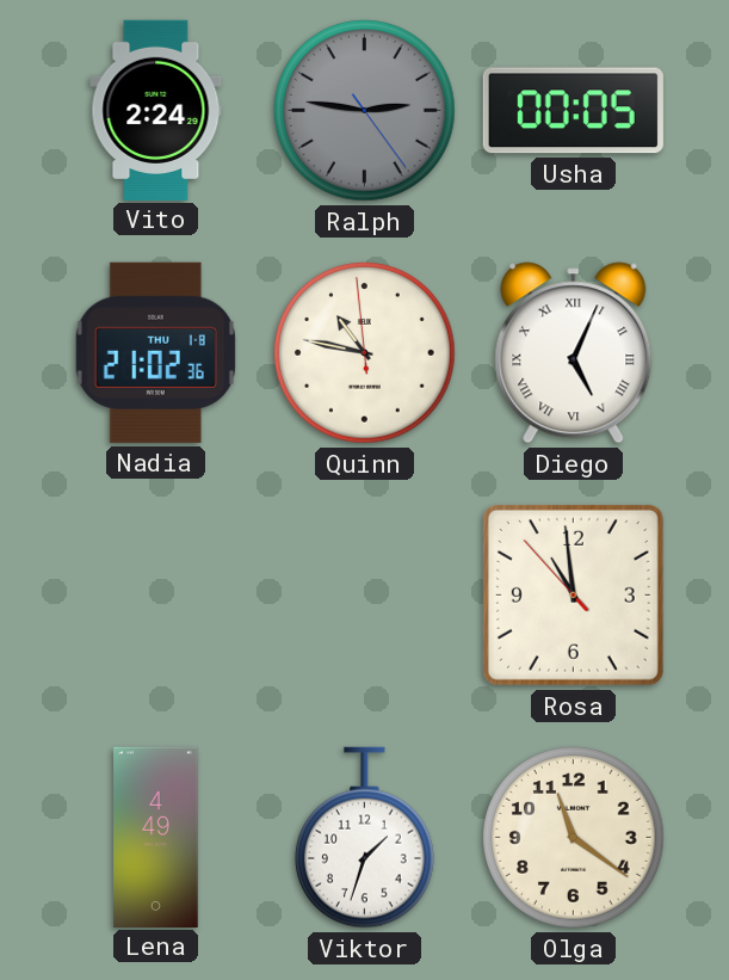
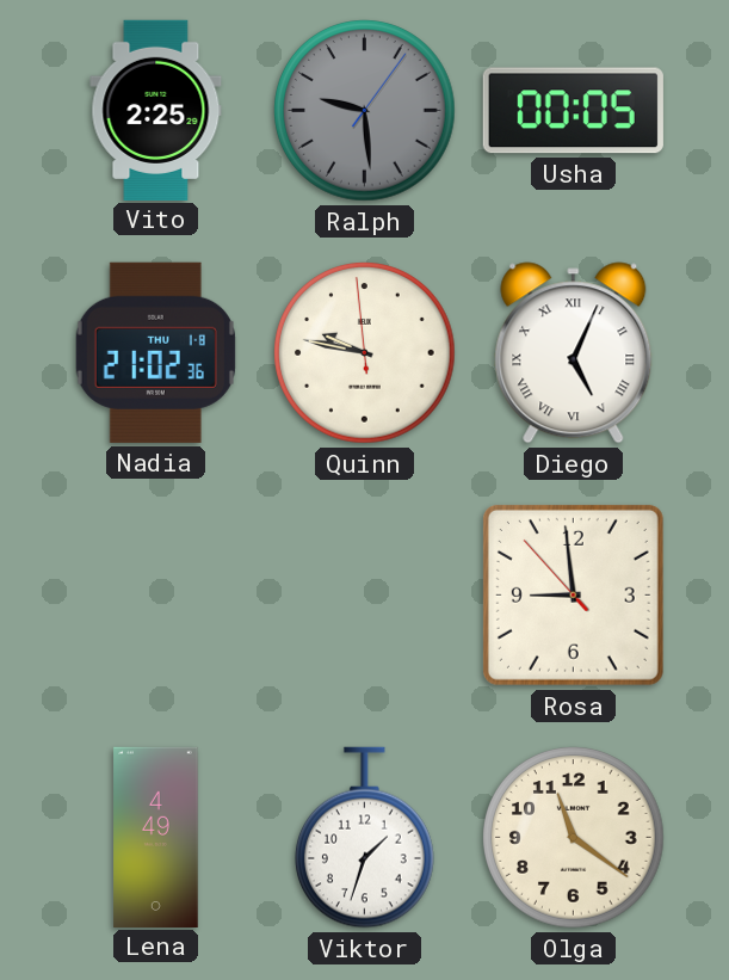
Vito: 2:24 -> 2:25
Ralph: 2:46 -> 9:29
Quinn: 10:46 -> 9:46
Rosa: 10:58 -> 8:58
